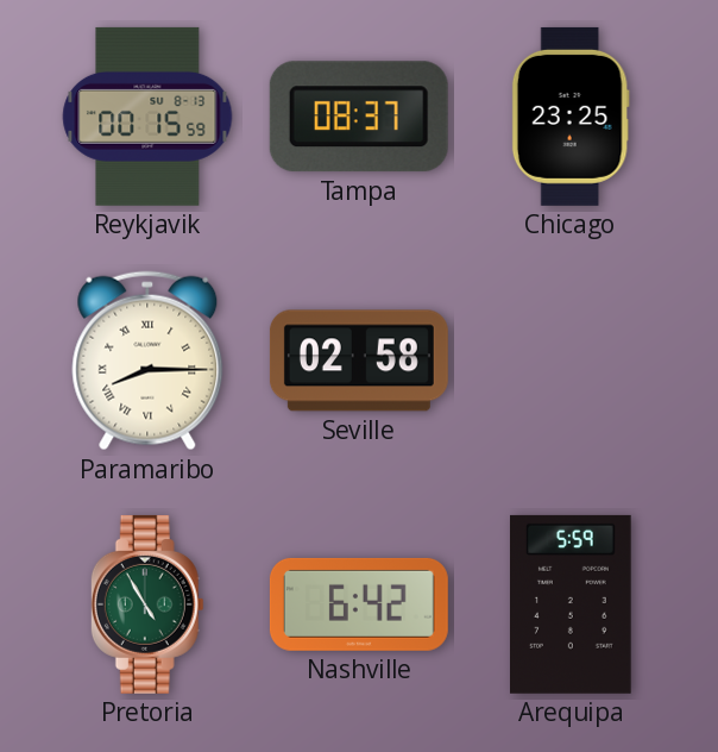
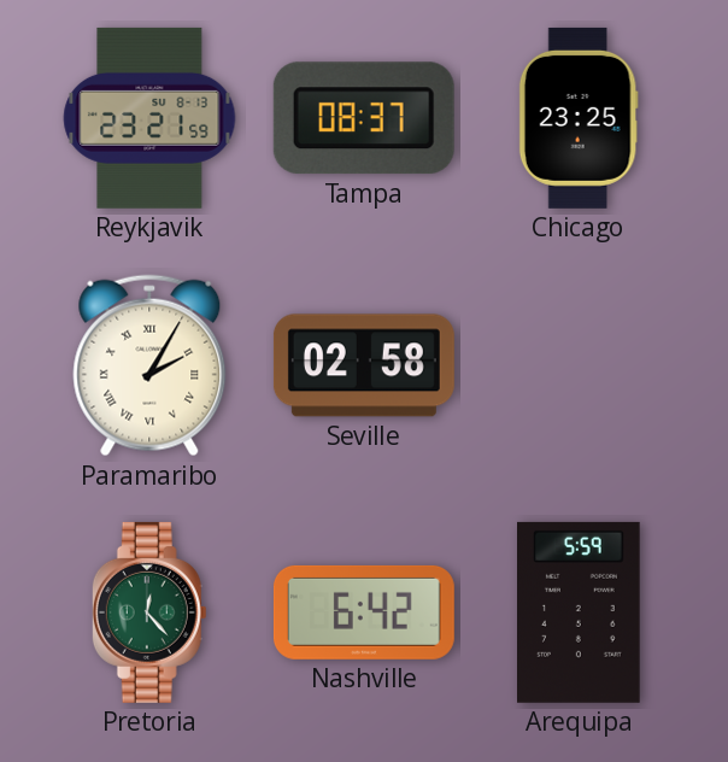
Reykjavik: 00:15 -> 23:21
Paramaribo: 8:15 -> 2:05
Pretoria: 4:55 -> 12:23
